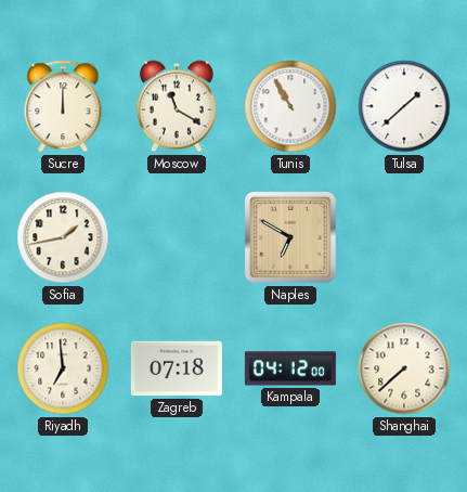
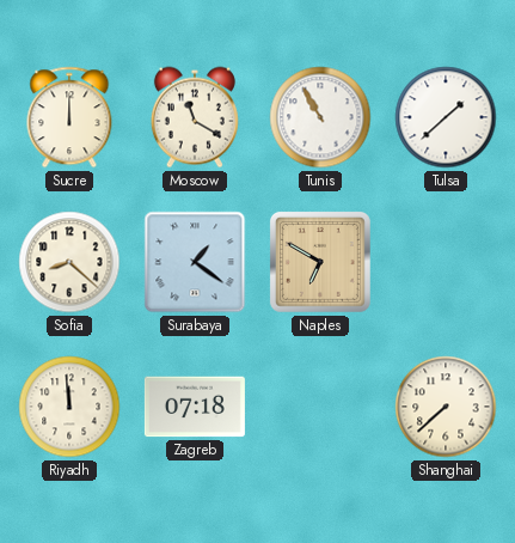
Sofia: 1:43 -> 8:22
Surabaya: none -> 1:21
Riyadh: 6:59 -> 11:59
Kampala: 04:12 -> none
